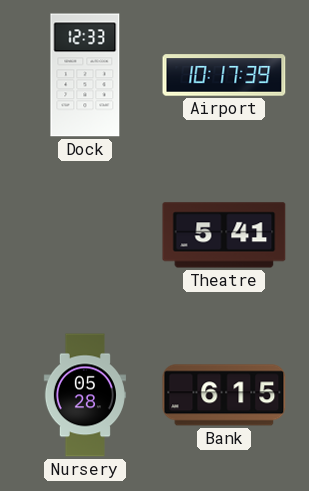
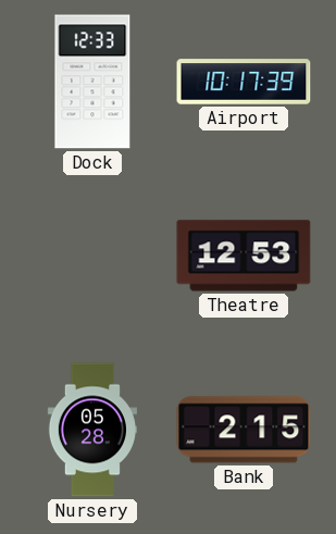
Theatre: 5:41 -> 12:53
Bank: 6:15 -> 2:15
